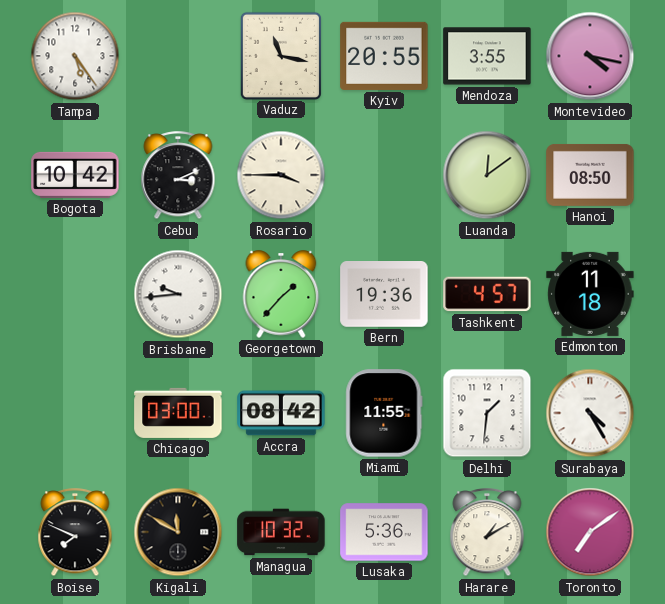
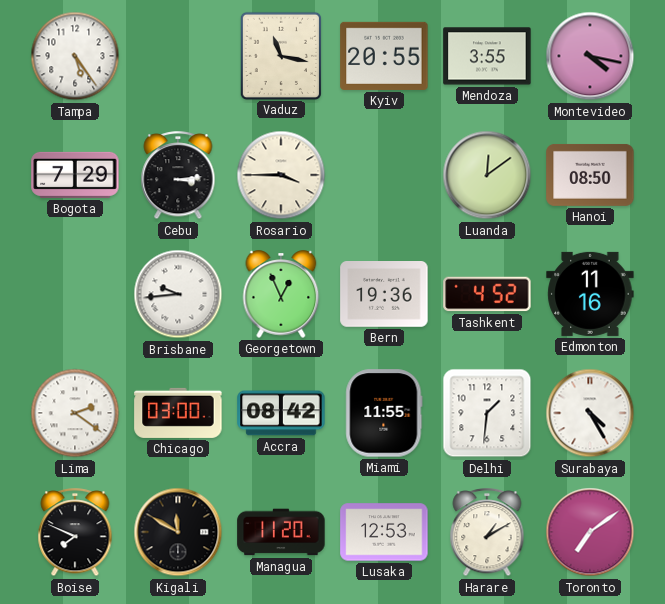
Bogota: 10:42 -> 7:29
Cebu: 3:11 -> 3:14
Georgetown: 1:37 -> 12:56
Tashkent: 4:57 -> 4:52
Edmonton: 11:18 -> 11:16
Lima: none -> 2:21
Managua: 10:32 -> 11:20
Lusaka: 5:36 -> 12:53
